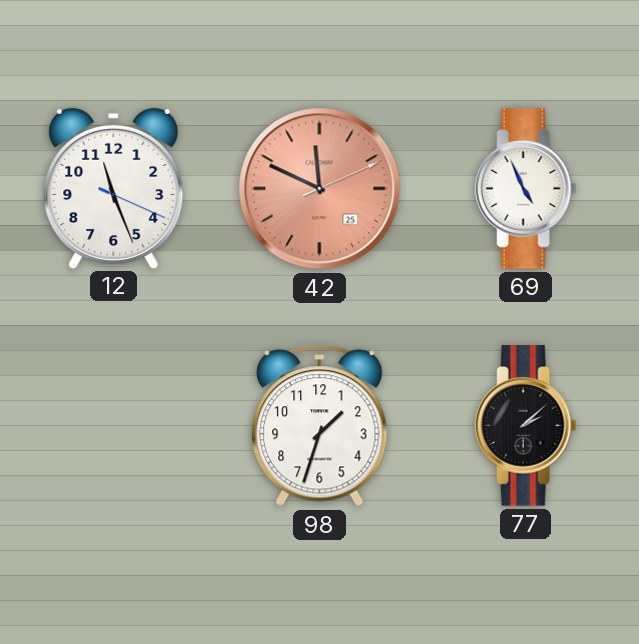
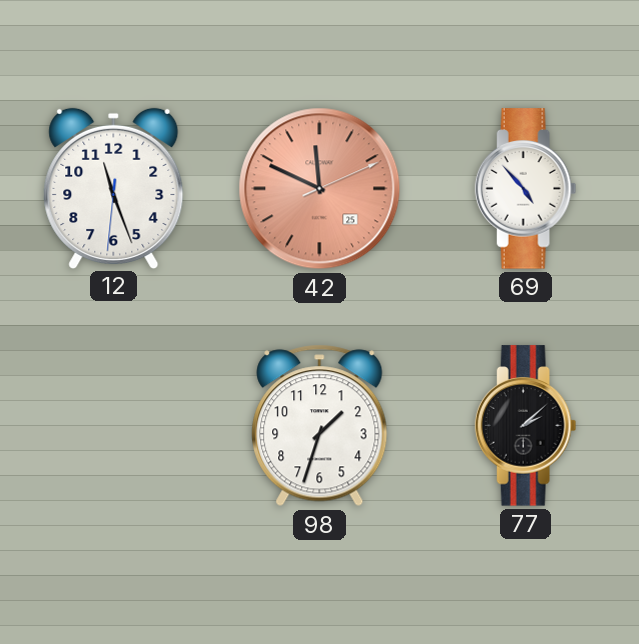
12: 11:26:19 -> 11:26:31
69: 4:56 -> 4:53
